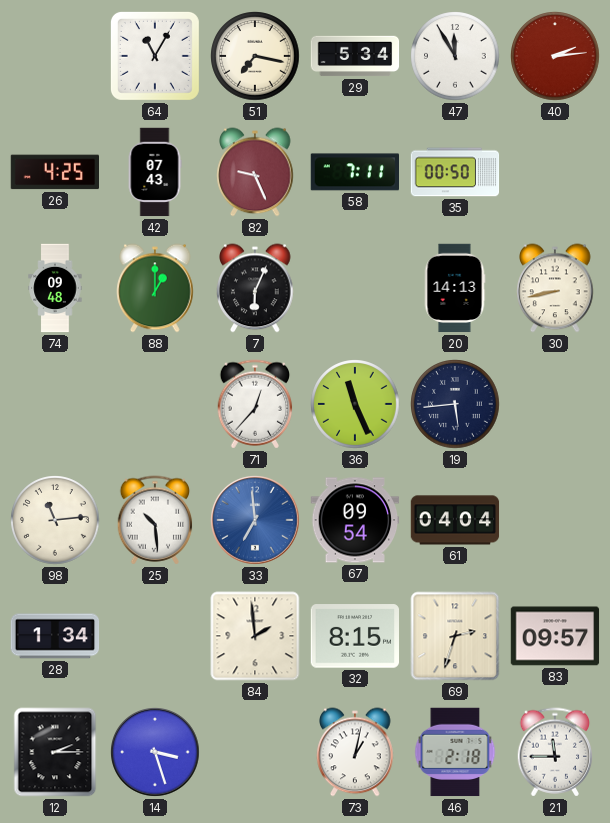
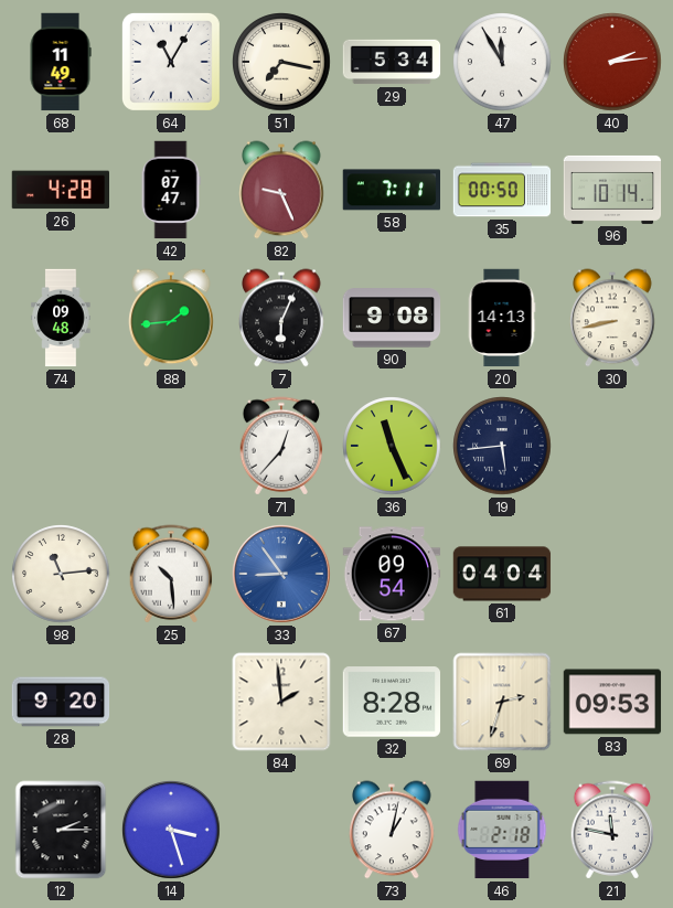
68: none -> 11:49
26: 4:25 -> 4:28
42: 07:43 -> 07:47
96: none -> 10:14
88: 1:00 -> 1:44
90: none -> 9:08
33: 6:59 -> 8:54
28: 1:34 -> 9:20
32: 8:15 -> 8:28
83: 09:57 -> 09:53
21: 11:45 -> 11:47
